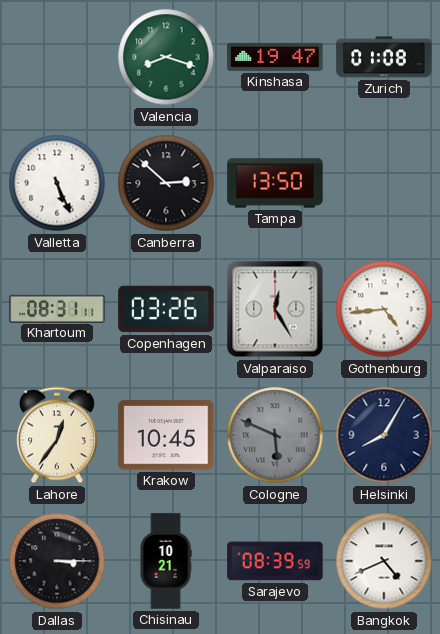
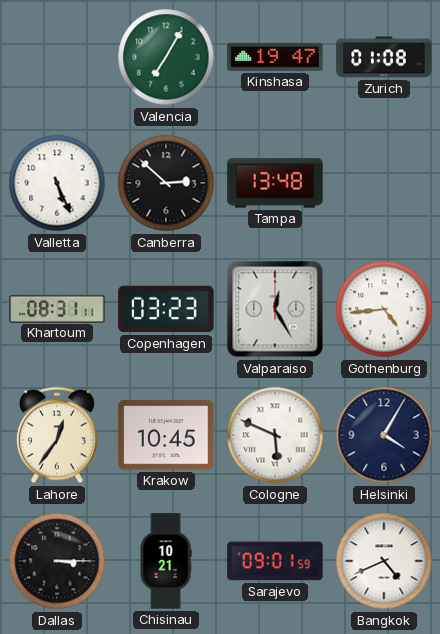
Valencia: 8:18 -> 7:05
Tampa: 13:50 -> 13:48
Copenhagen: 03:26 -> 03:23
Cologne dial: grey -> white
Helsinki: 8:05 -> 4:05
Sarajevo: 08:39 -> 09:01
